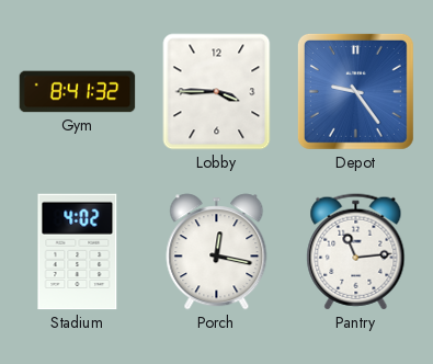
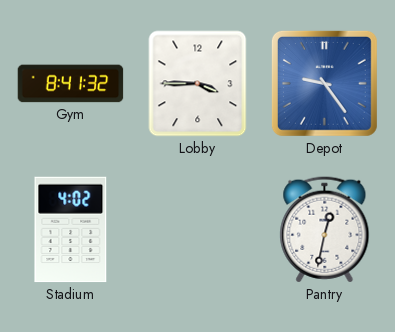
Porch: 12:17 -> none
Pantry: 11:14 -> 12:32
